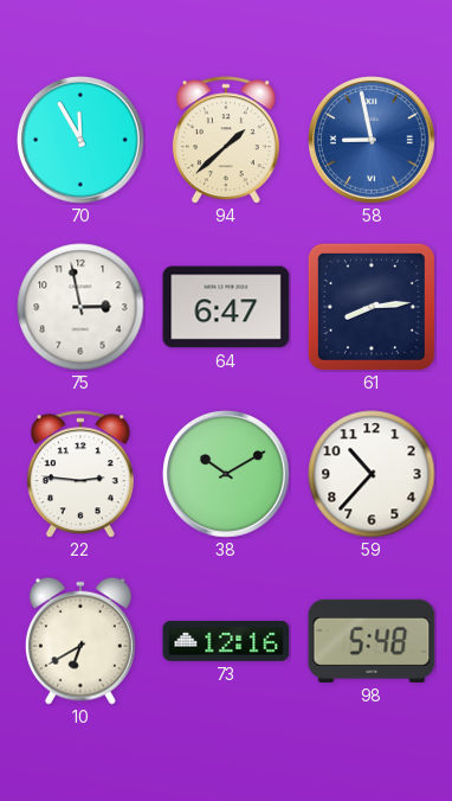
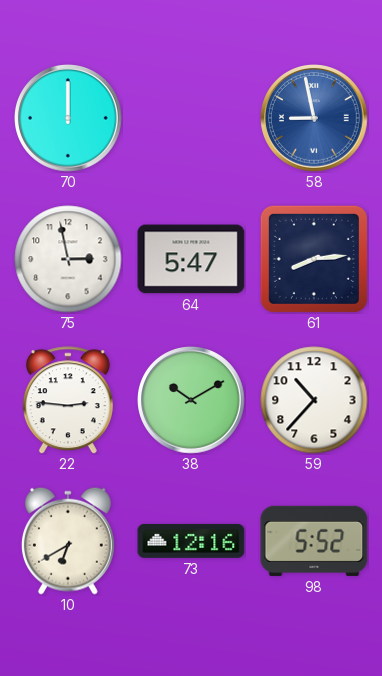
70: 11:55 -> 12:00
94: 1:38 -> none
64: 6:47 -> 5:47
98: 5:48 -> 5:52
